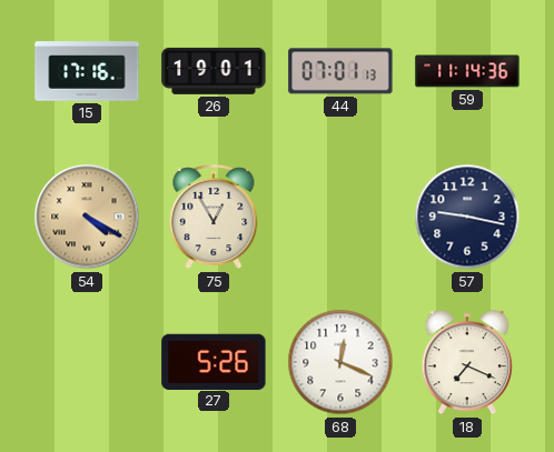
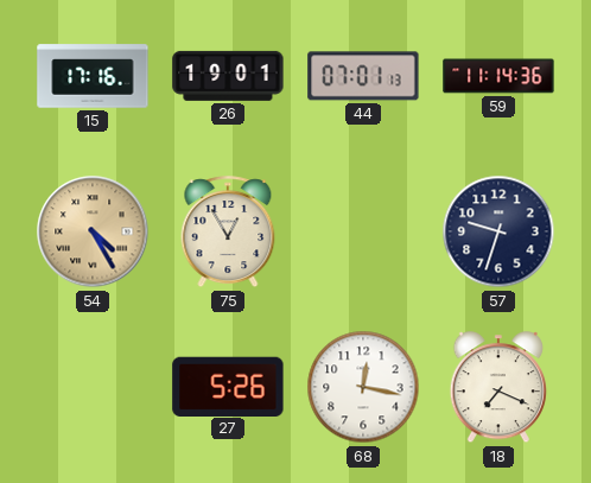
54: 4:20 -> 4:25
57: 9:17 -> 9:33
68: 12:19 -> 12:17
